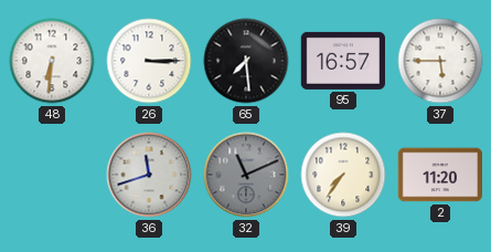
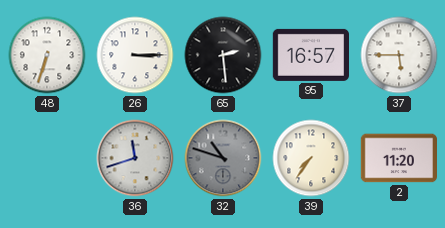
48: 6:31 -> 6:33
65: 7:29 -> 2:29
32: 11:11 -> 10:48
